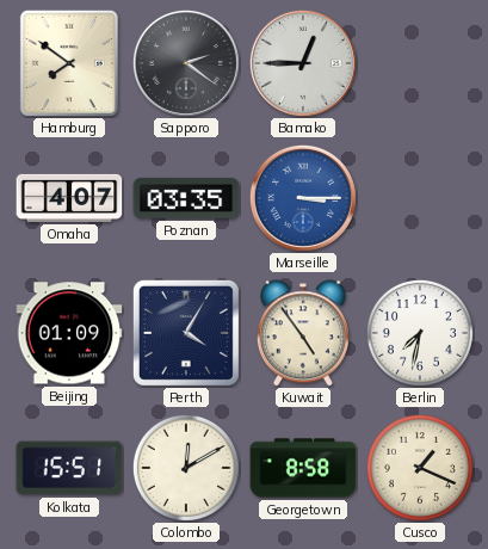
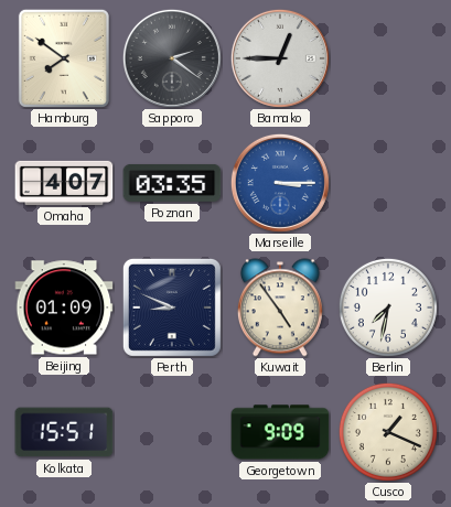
Perth: 4:05 -> 8:49
Colombo: 12:10 -> none
Georgetown: 8:58 -> 9:09
